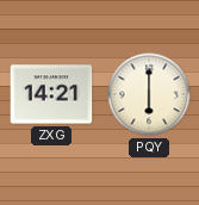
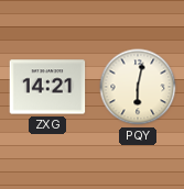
PQY: 6:00 -> 6:02
